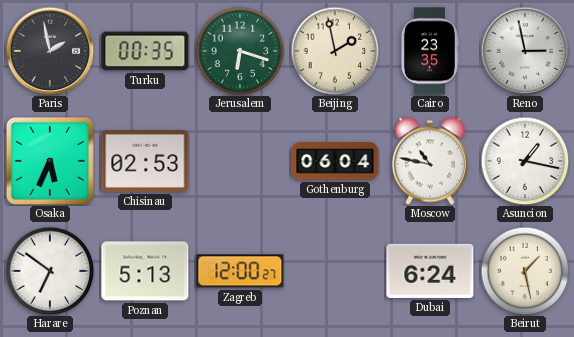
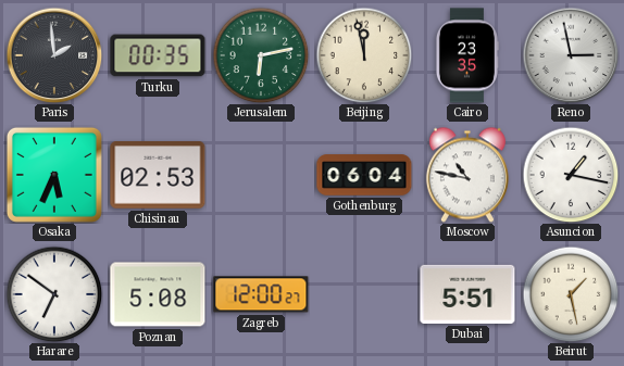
Paris: 1:58 -> 1:59
Jerusalem: 6:18 -> 6:13
Beijing: 1:58 -> 11:58
Poznan: 5:13 -> 5:08
Dubai: 6:24 -> 5:51
